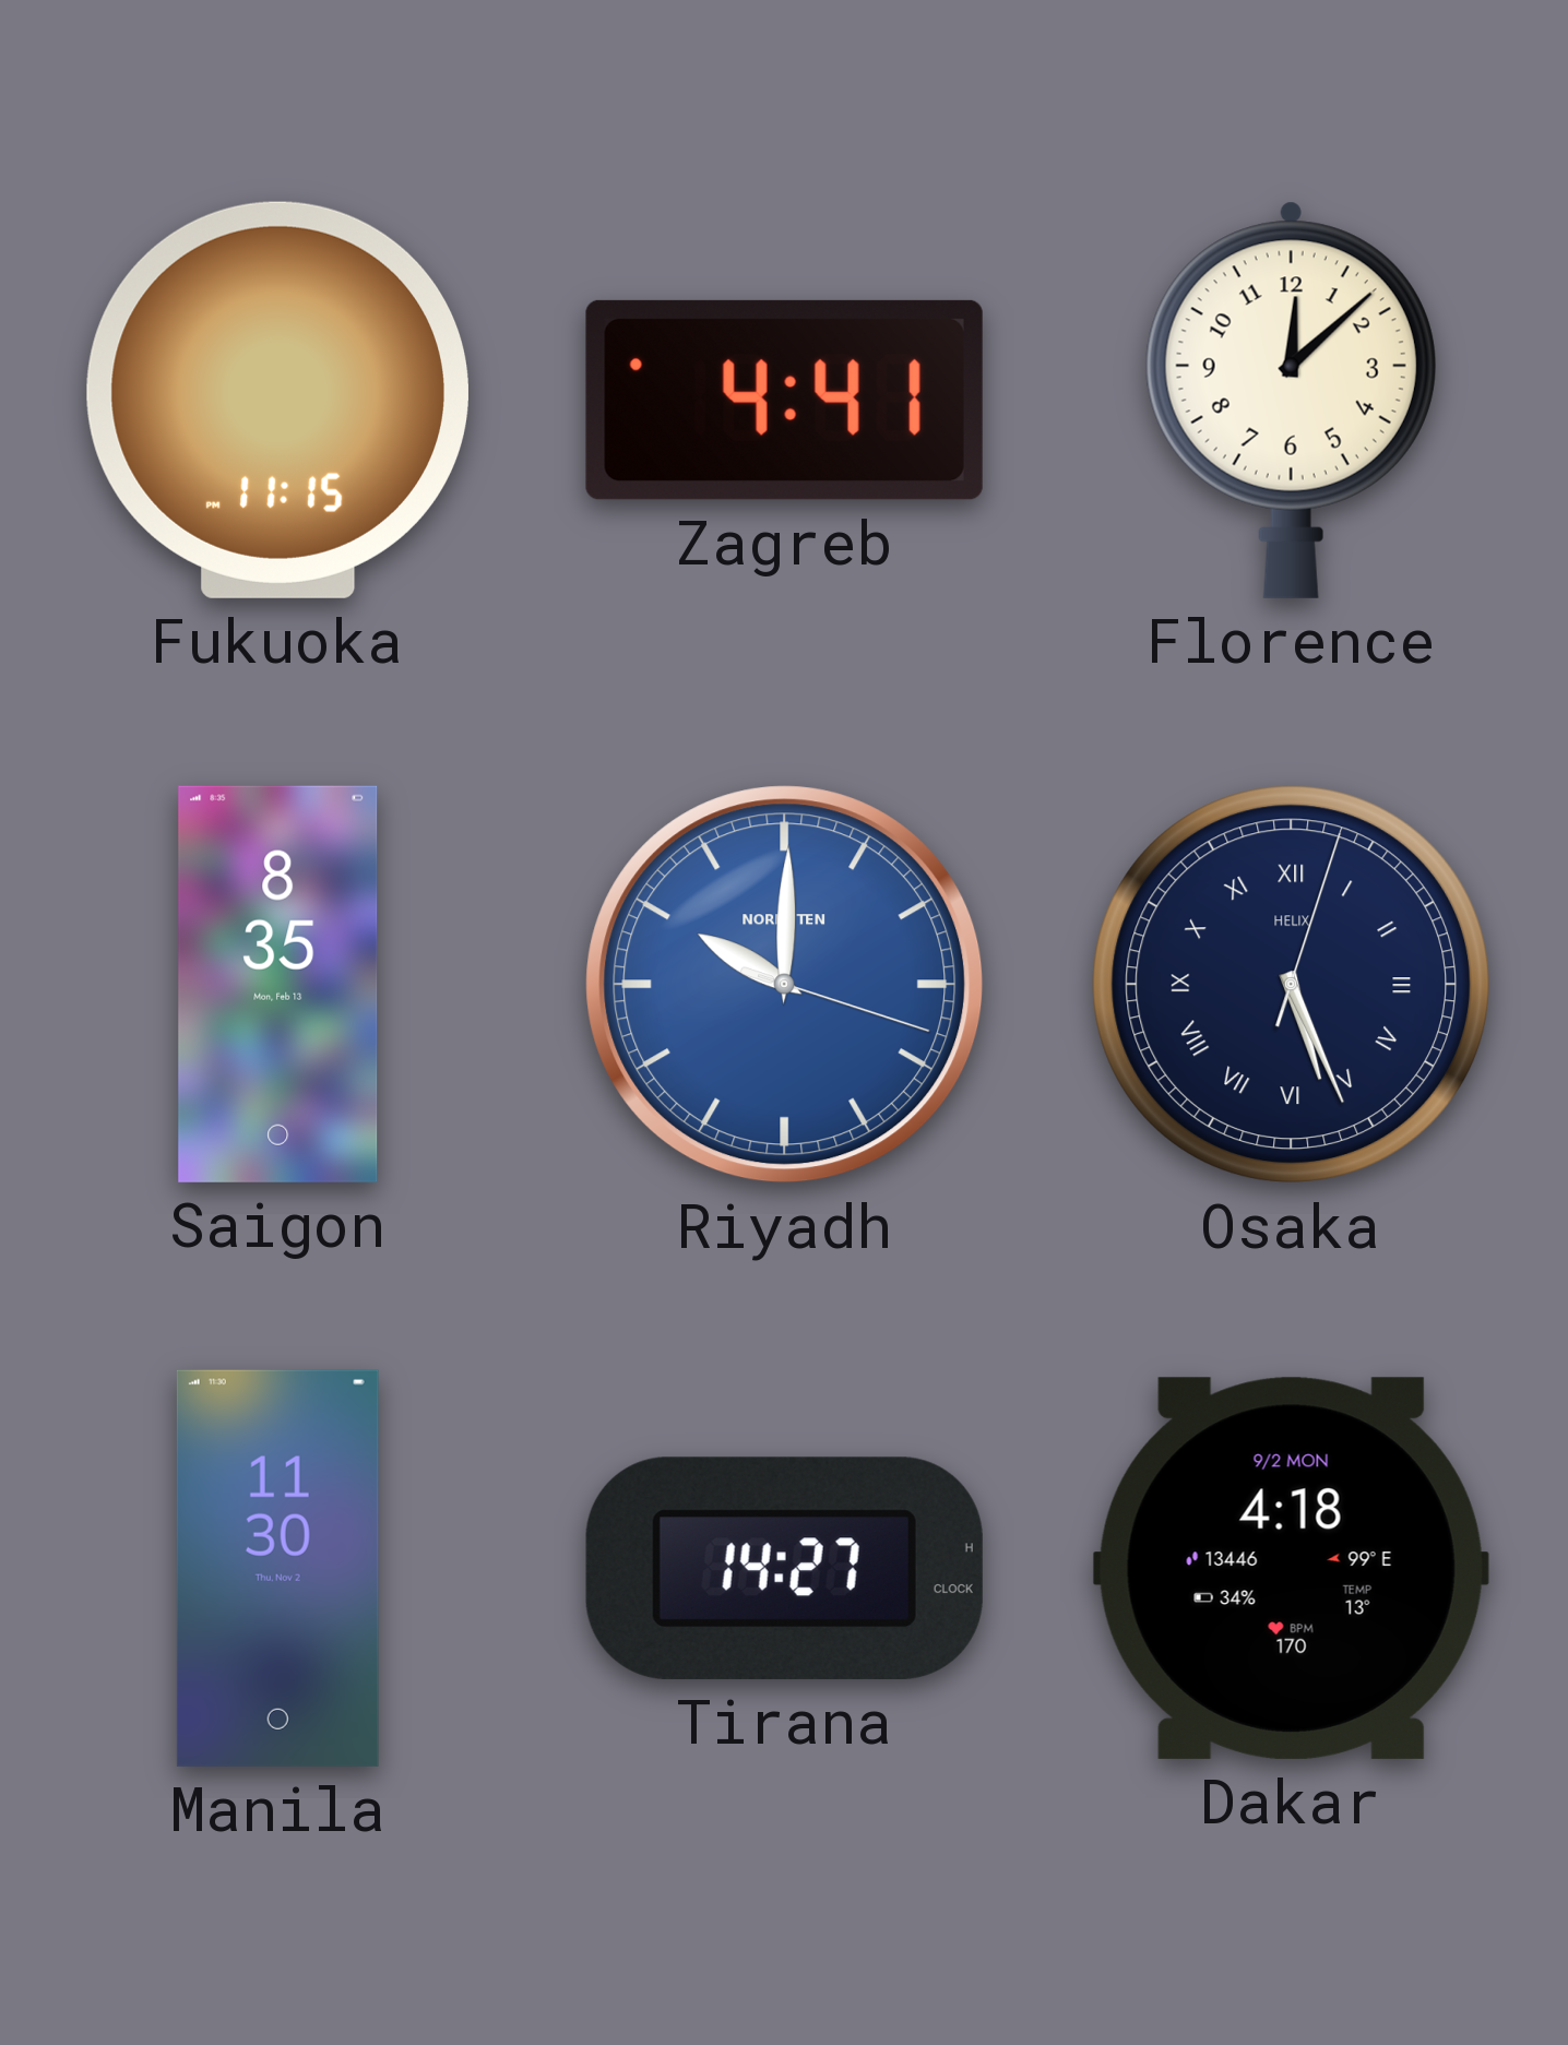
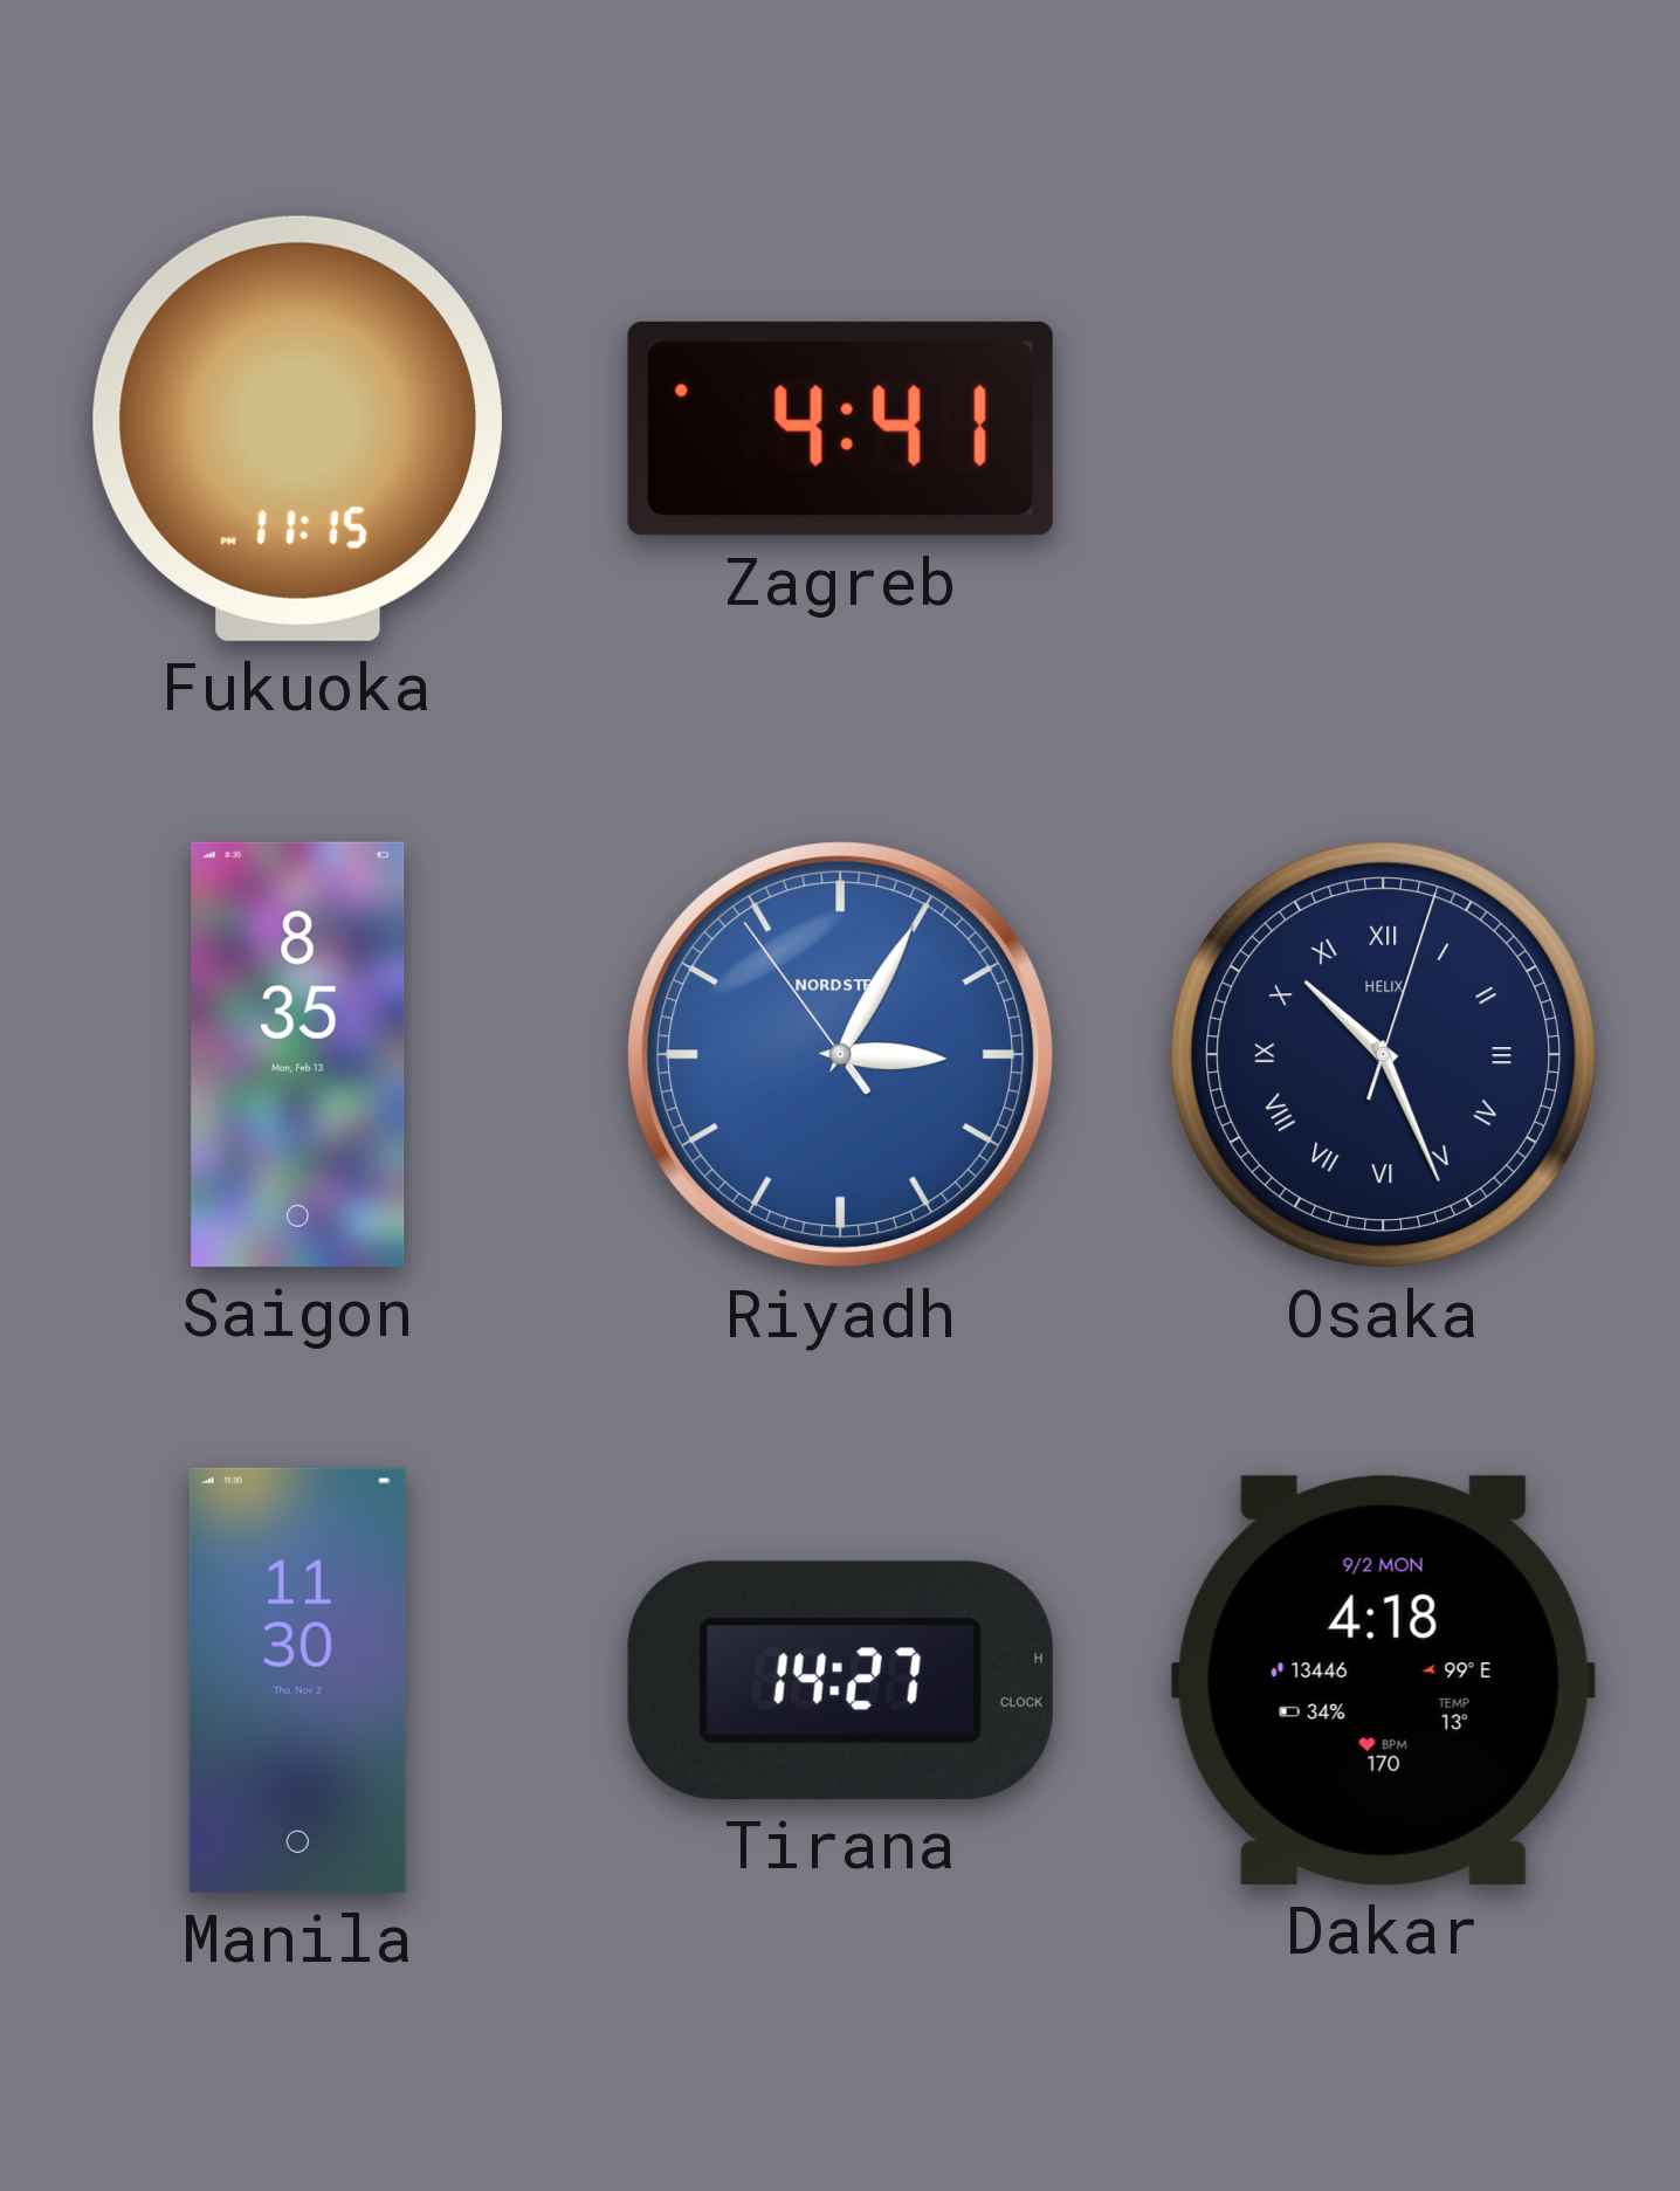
Florence: 12:08 -> none
Riyadh: 10:00 -> 3:04
Osaka: 5:26 -> 10:26
